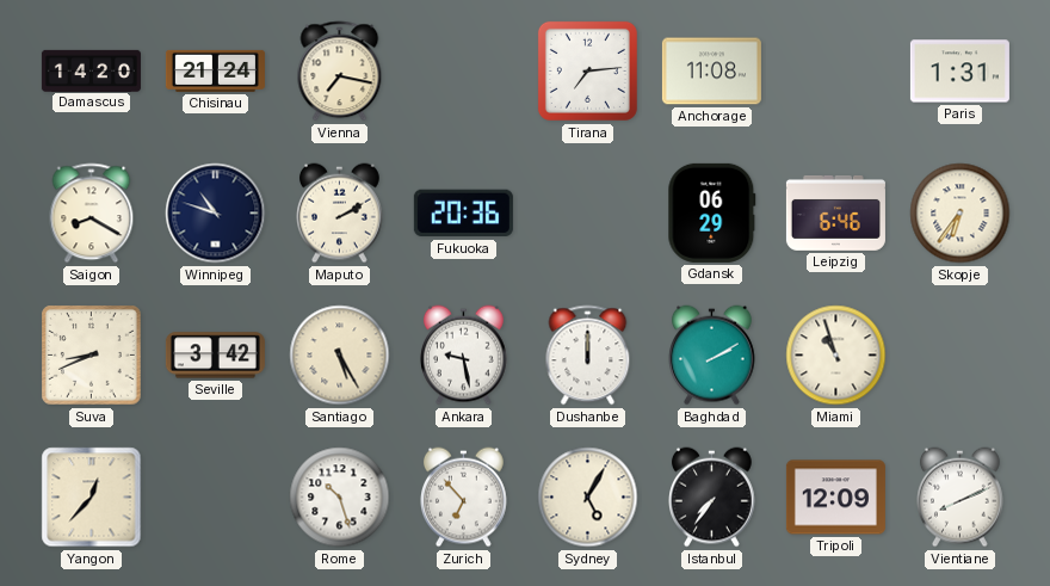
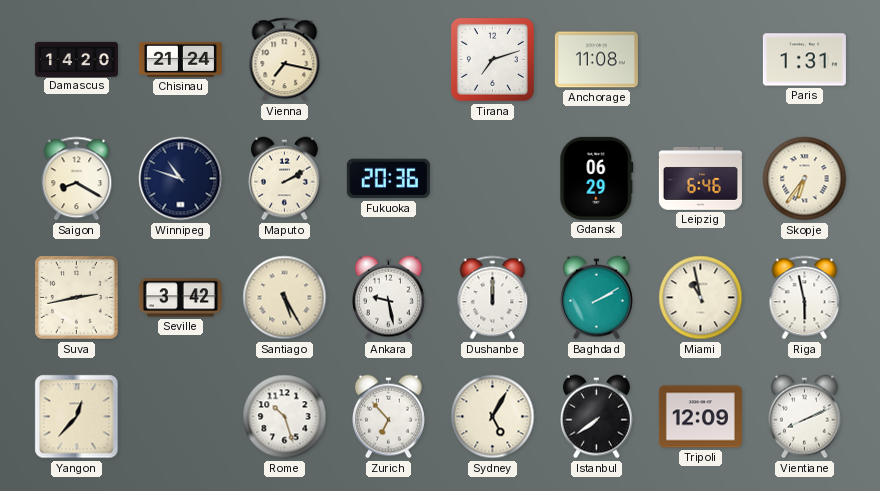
Tirana: 7:14 -> 7:12
Suva: 8:41 -> 2:43
Miami: 10:57 -> 10:58
Riga: none -> 5:58
Istanbul: 7:36 -> 7:39
